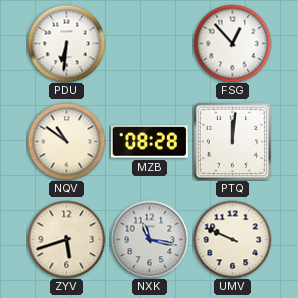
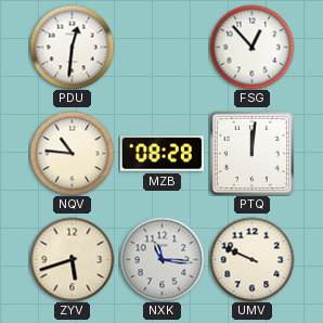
PDU: 6:31 -> 12:31
NQV: 10:51 -> 10:46
NXK: 11:17 -> 11:16
